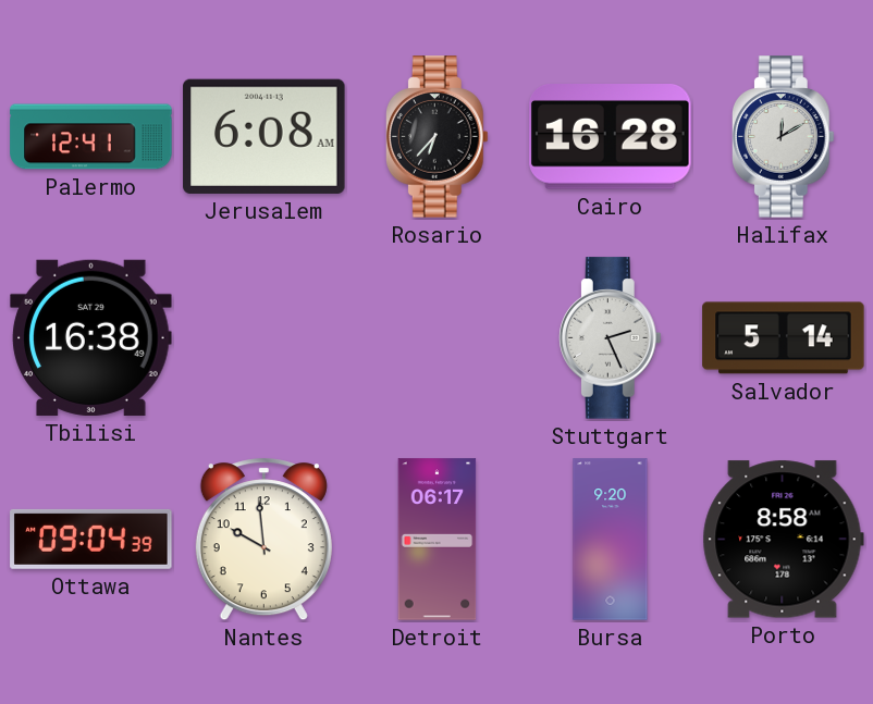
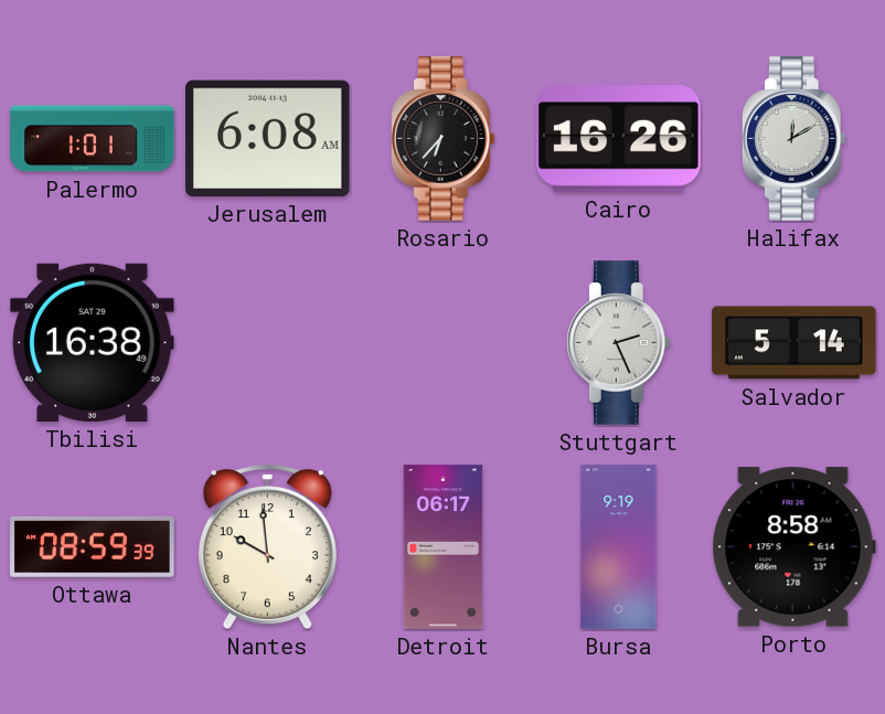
Palermo: 12:41 -> 1:01
Cairo: 16:28 -> 16:26
Ottawa: 09:04 -> 08:59
Bursa: 9:20 -> 9:19
